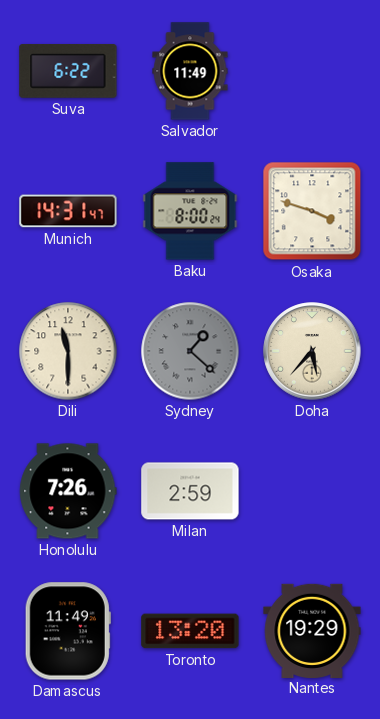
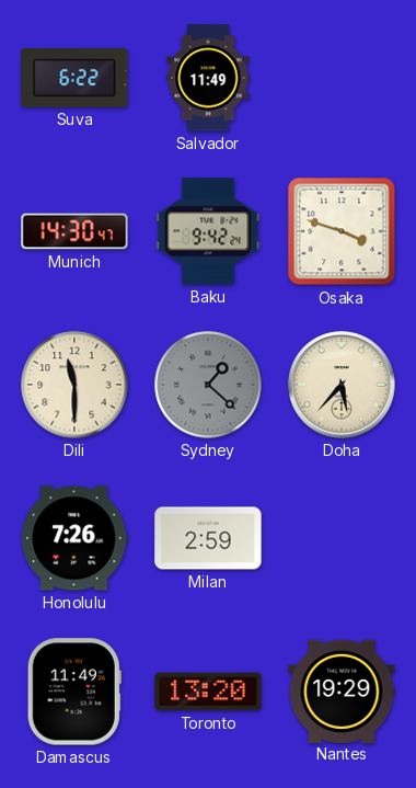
Munich: 14:31 -> 14:30
Baku: 8:00 -> 9:42
